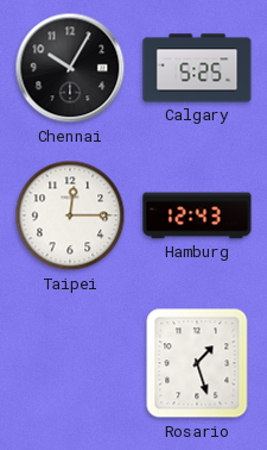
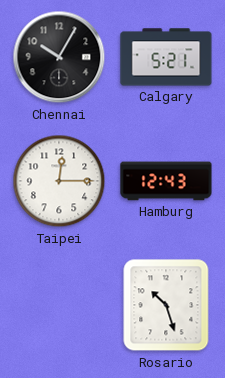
Calgary: 5:25 -> 5:21
Rosario: 1:27 -> 10:27
